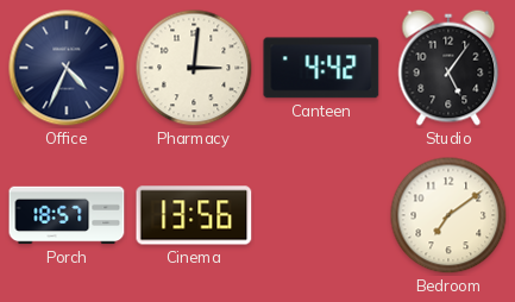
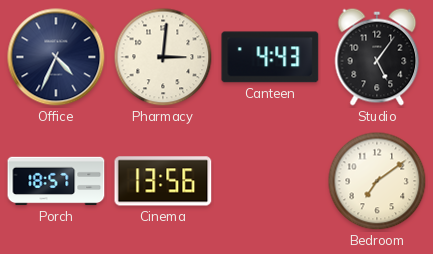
Canteen: 4:42 -> 4:43
